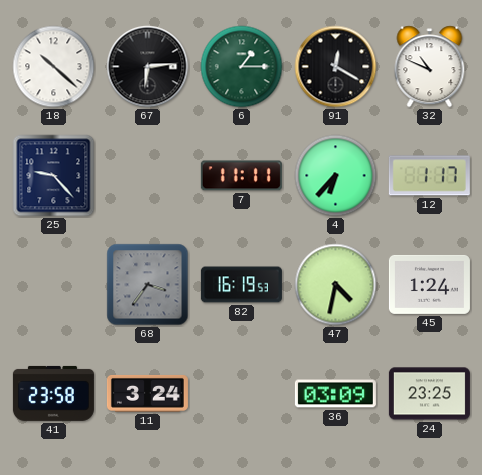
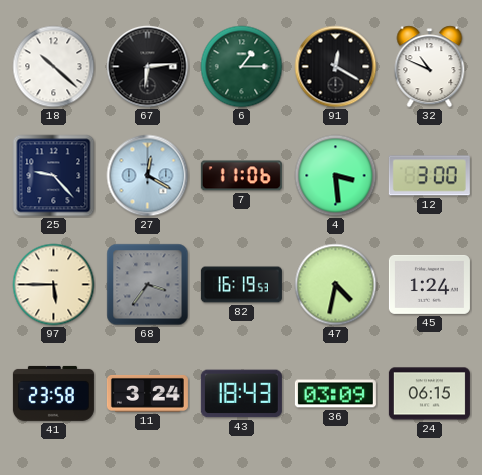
27: none -> 12:20
7: 11:11 -> 11:06
4: 6:37 -> 3:29
12: 1:17 -> 3:00
97: none -> 5:45
43: none -> 18:43
24: 23:25 -> 06:15
